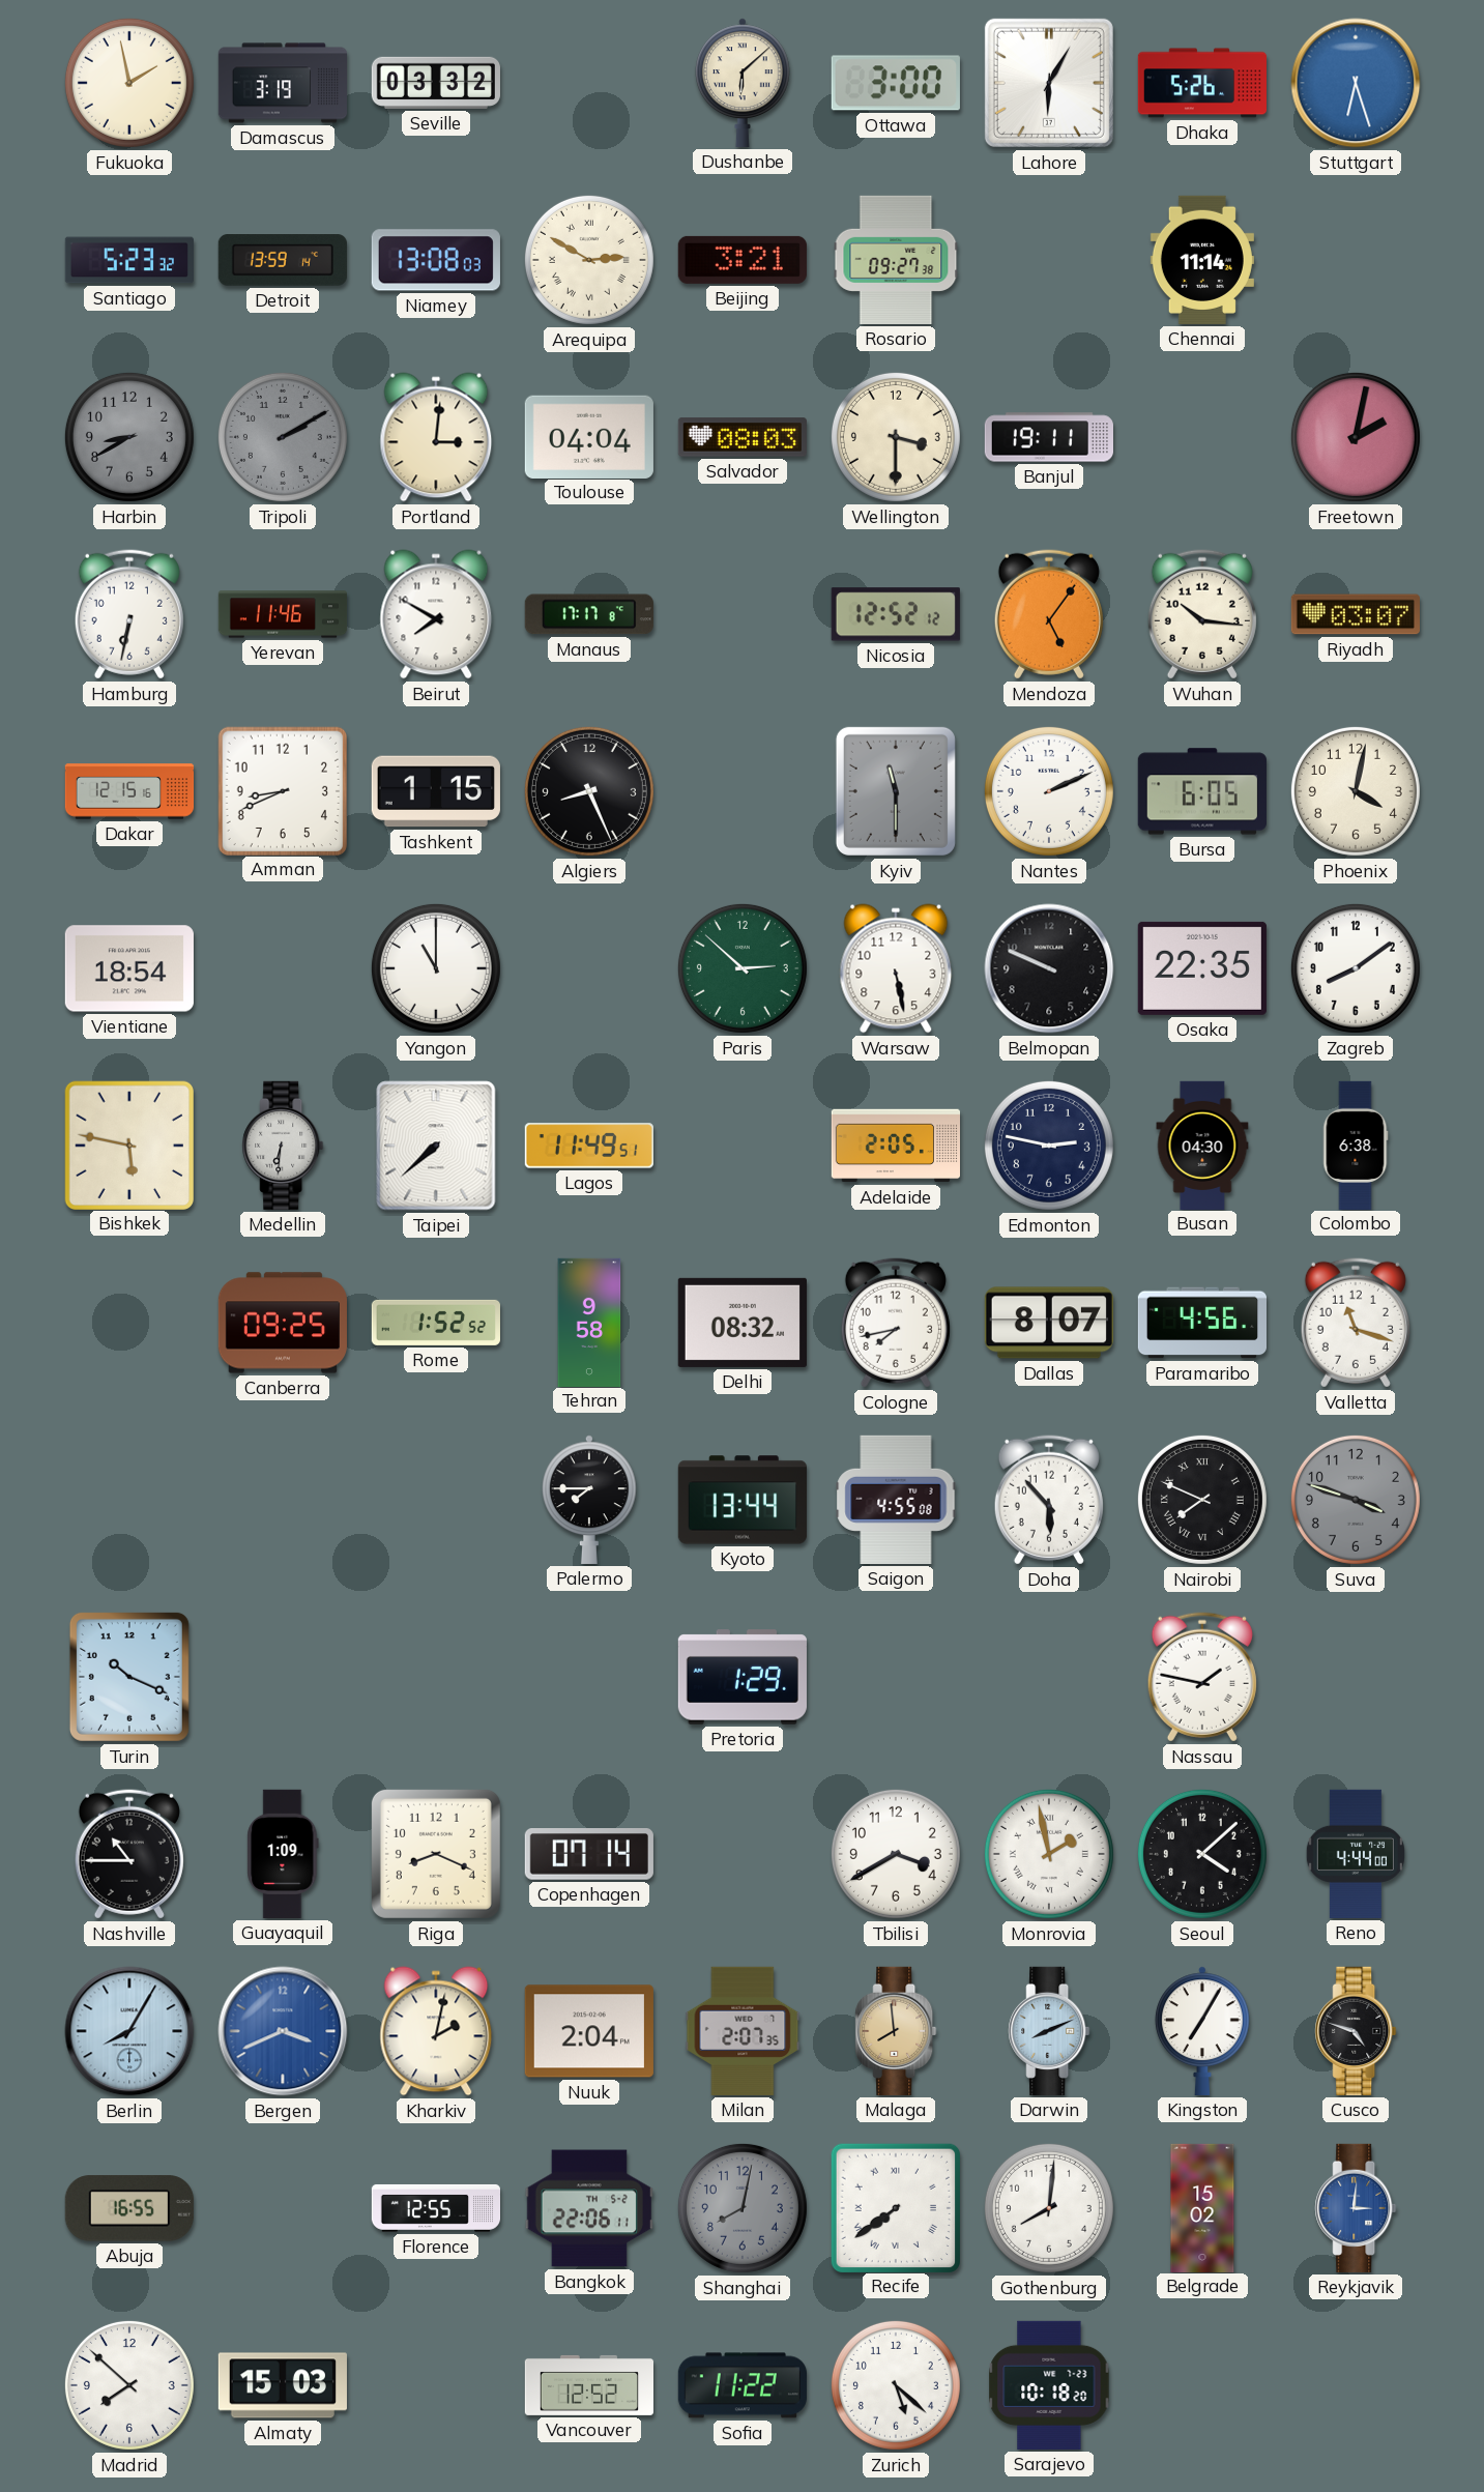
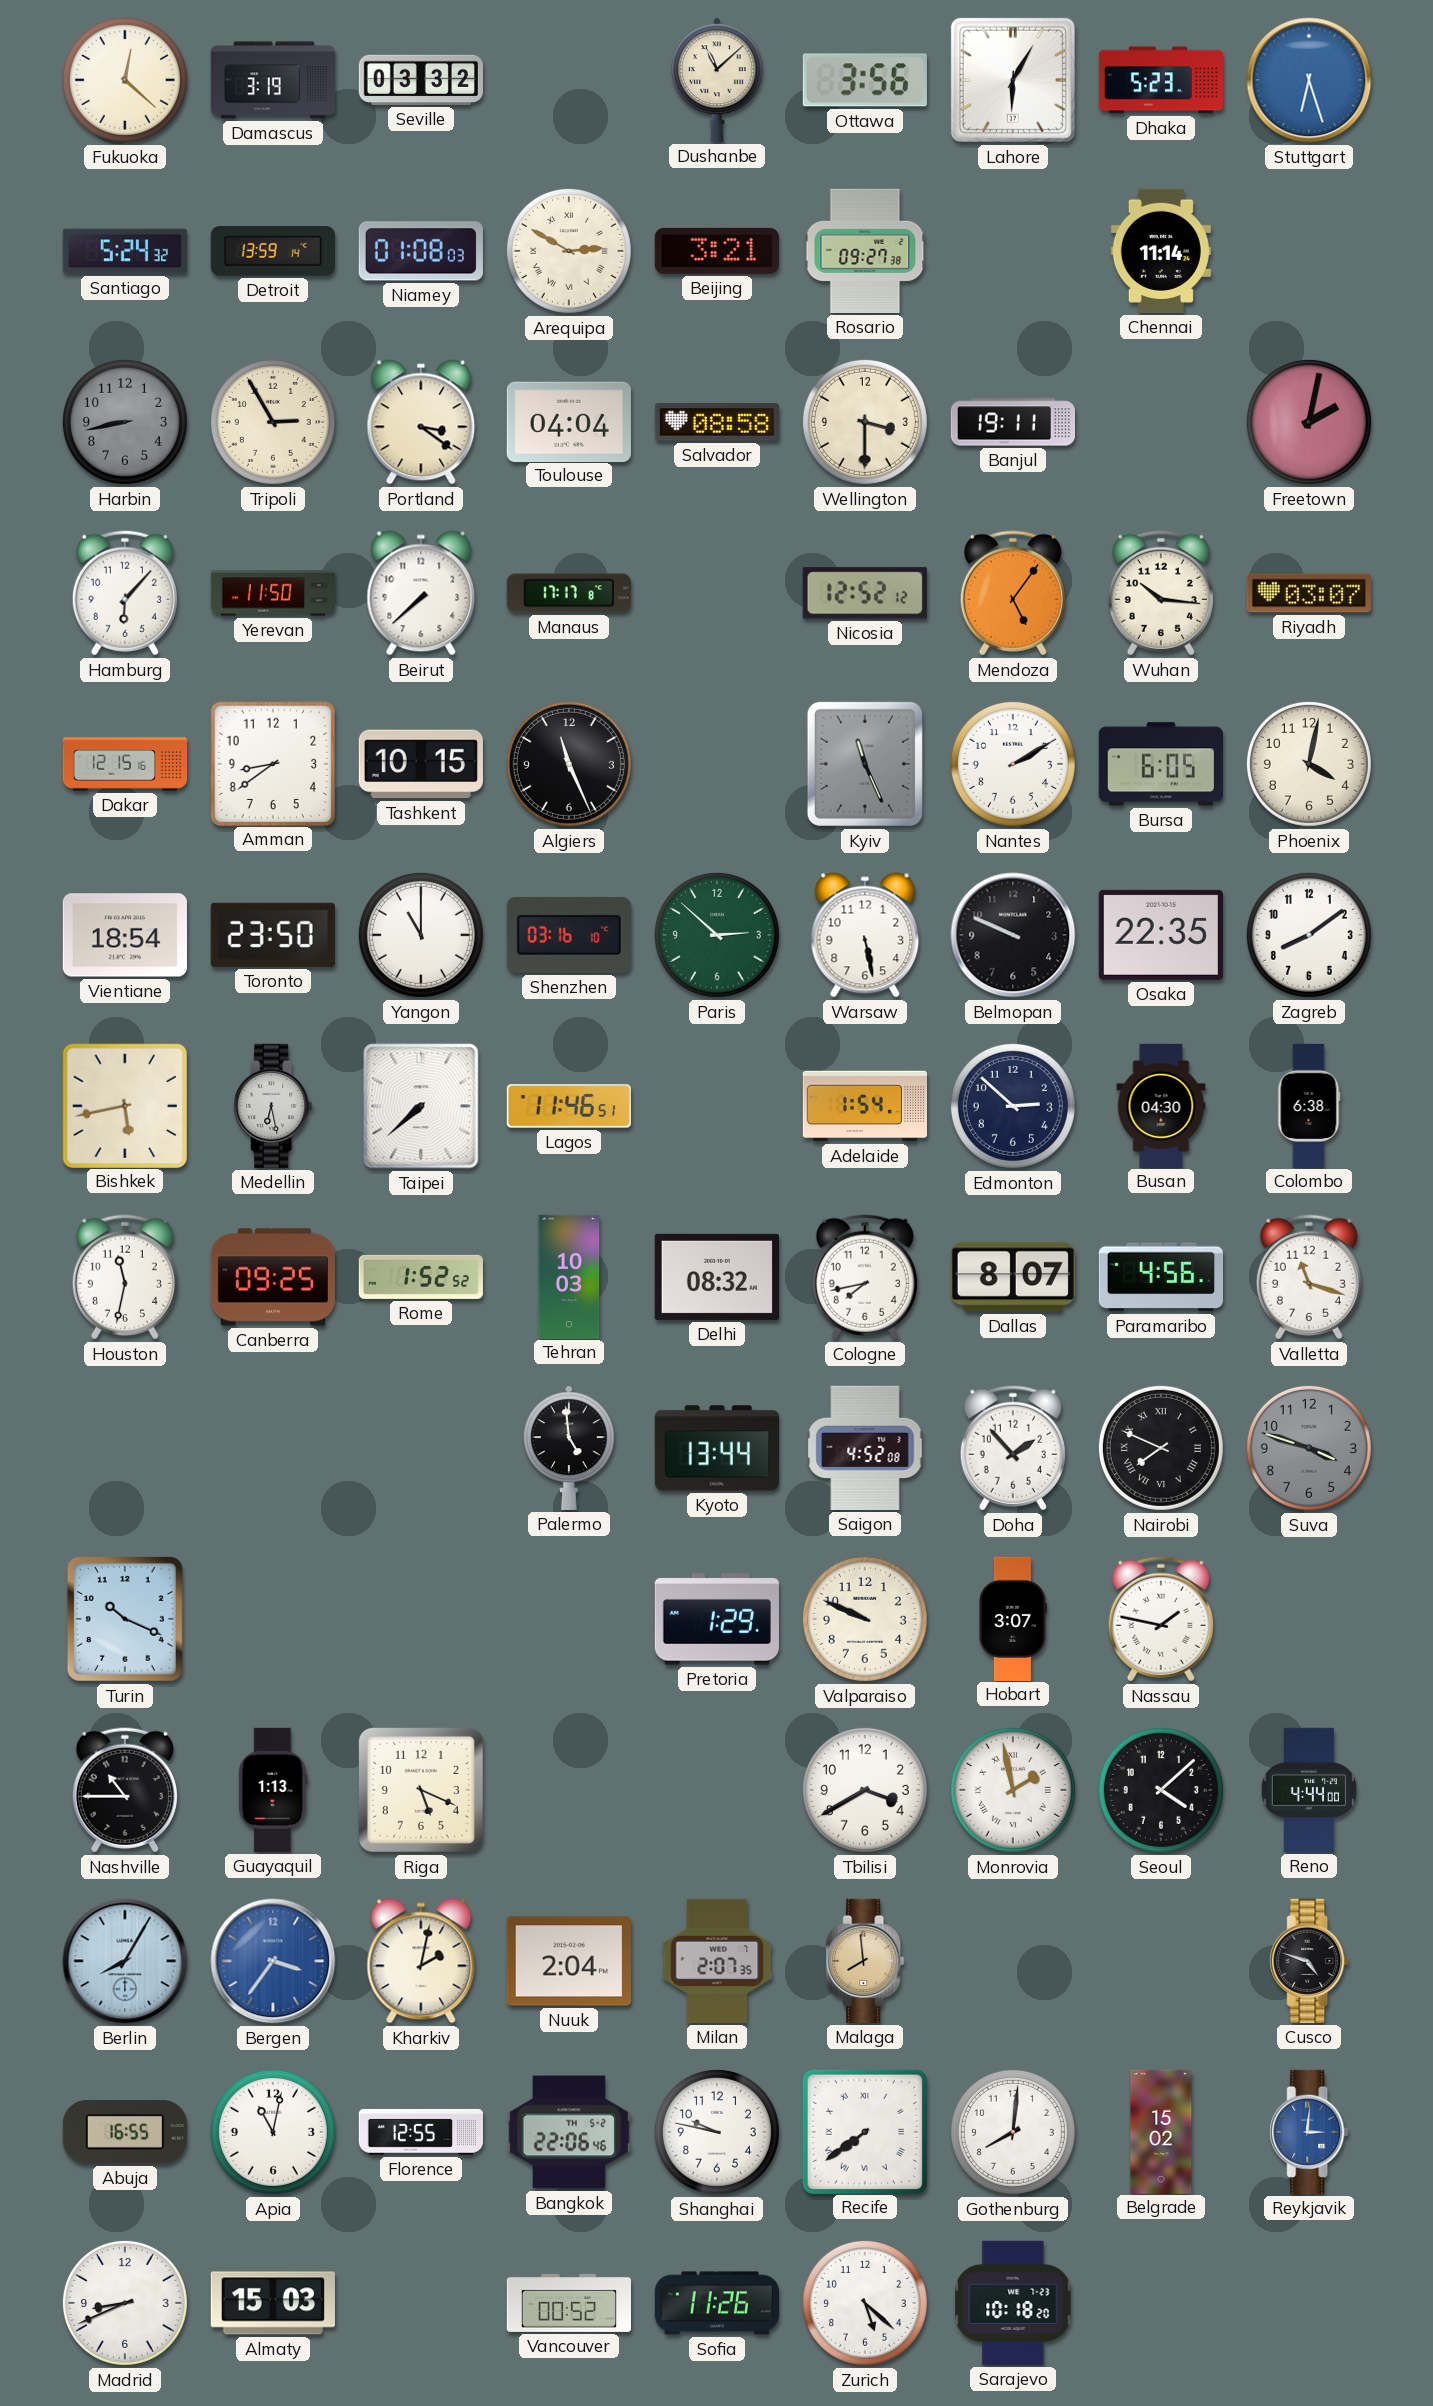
Fukuoka: 1:58 -> 12:22
Dushanbe: 6:08 -> 11:08
Ottawa: 3:00 -> 3:56
Dhaka: 5:26 -> 5:23
Santiago: 5:23 -> 5:24
Niamey: 13:08 -> 01:08
Harbin: 8:40 -> 8:43
Tripoli: 2:10 -> 2:55
Tripoli dial: grey -> cream
Portland: 3:01 -> 3:21
Salvador: 08:03 -> 08:58
Hamburg: 6:32 -> 6:07
Yerevan: 11:46 -> 11:50
Beirut: 7:50 -> 7:38
Amman: 8:41 -> 8:39
Tashkent: 1:15 -> 10:15
Algiers: 8:26 -> 11:26
Kyiv: 11:30 -> 11:26
Nantes: 2:11 -> 2:10
Toronto: none -> 23:50
Shenzhen: none -> 03:16
Bishkek: 5:47 -> 5:43
Medellin: 6:31 -> 6:28
Lagos: 11:49 -> 11:46
Adelaide: 2:05 -> 1:54
Edmonton: 2:47 -> 2:52
Houston: none -> 11:32
Tehran: 9:58 -> 10:03
Palermo: 7:45 -> 4:59
Saigon: 4:55 -> 4:52
Doha: 5:53 -> 1:53
Valparaiso: none -> 9:49
Hobart: none -> 3:07
Guayaquil: 1:09 -> 1:13
Riga: 8:19 -> 5:19
Copenhagen: 07:14 -> none
Bergen: 3:41 -> 3:36
Darwin: 8:11 -> none
Kingston: 7:05 -> none
Apia: none -> 11:02
Bangkok: 22:06:11 -> 22:06:46
Shanghai: 8:02 -> 9:47
Shanghai dial: grey -> white
Madrid: 7:52 -> 8:41
Vancouver: 12:52 -> 00:52
Sofia: 11:22 -> 11:26
